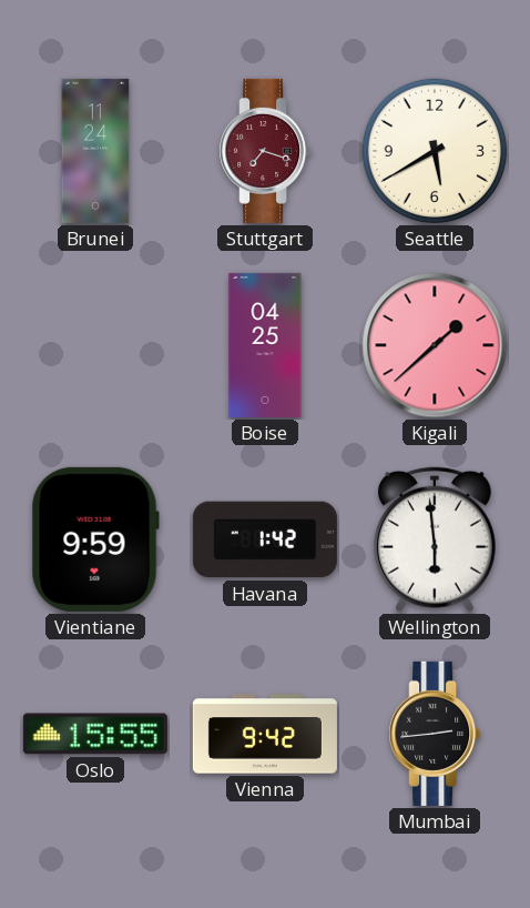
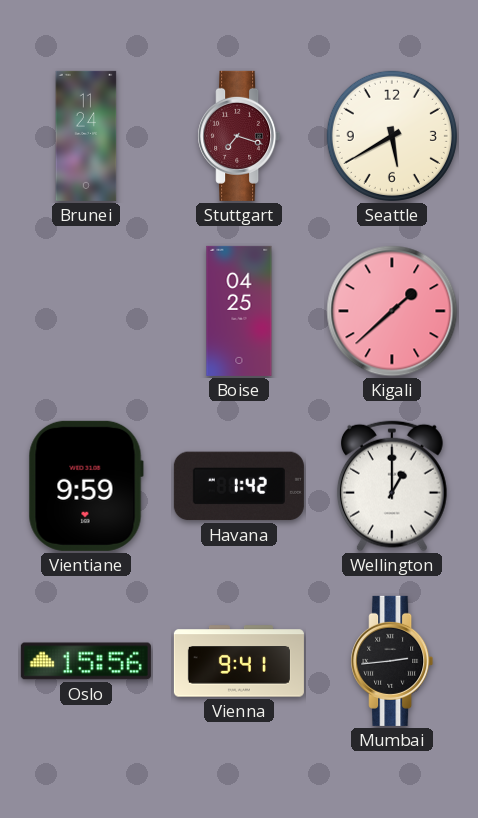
Wellington: 5:59 -> 1:00
Oslo: 15:55 -> 15:56
Vienna: 9:42 -> 9:41
